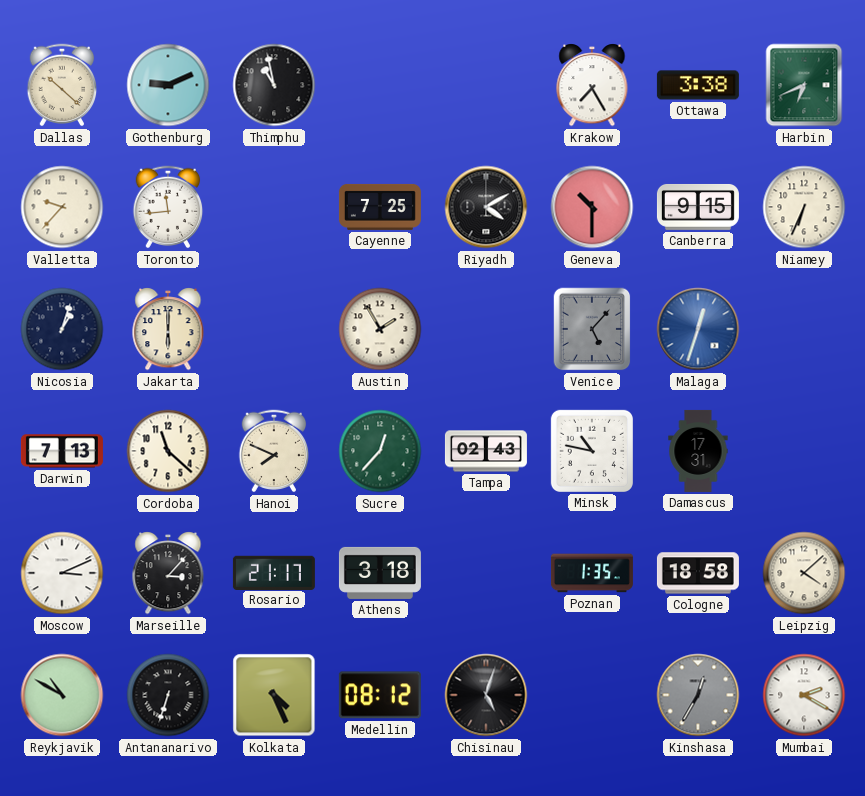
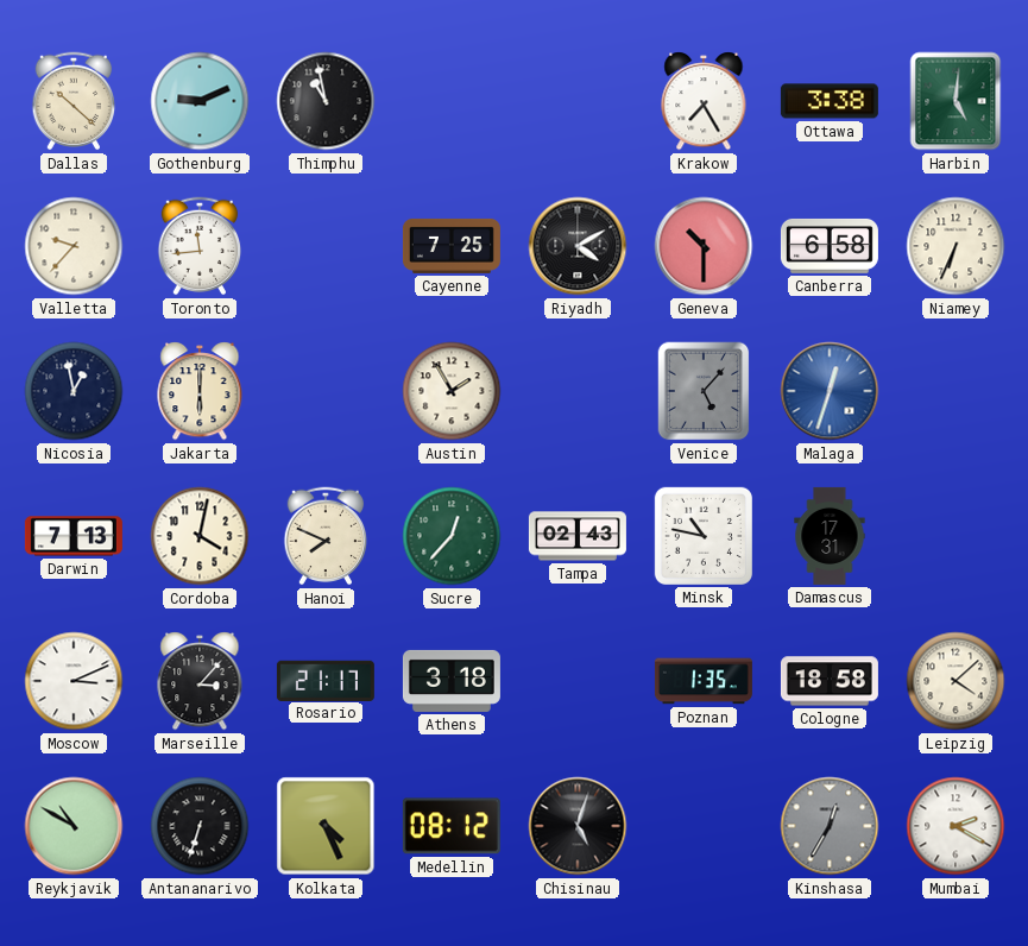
Harbin: 6:41 -> 5:01
Canberra: 9:15 -> 6:58
Nicosia: 1:03 -> 12:58
Cordoba: 11:22 -> 4:02
